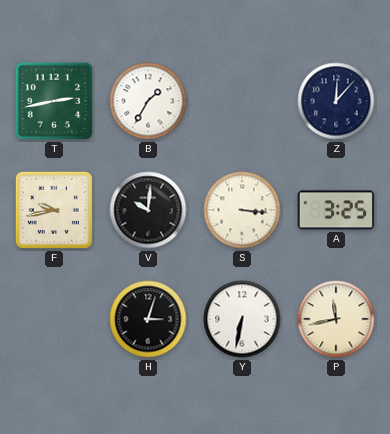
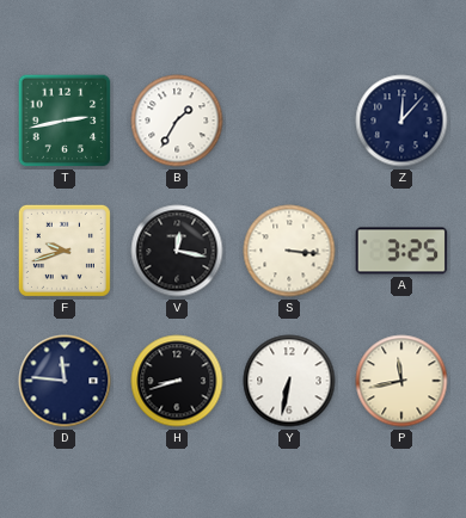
F: 9:43 -> 9:42
V: 10:01 -> 12:17
D: none -> 11:46
H: 3:03 -> 8:42
